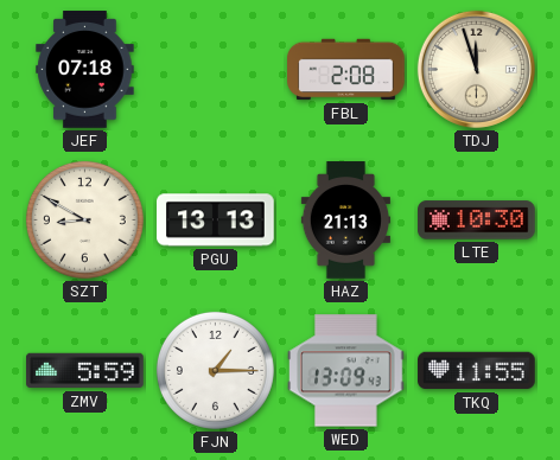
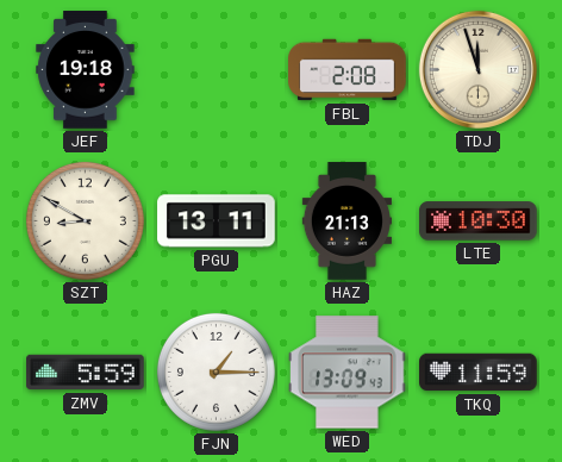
JEF: 07:18 -> 19:18
PGU: 13:13 -> 13:11
TKQ: 11:55 -> 11:59
